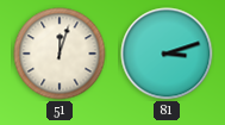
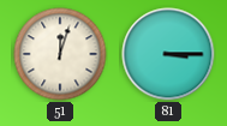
81: 3:12 -> 3:15
